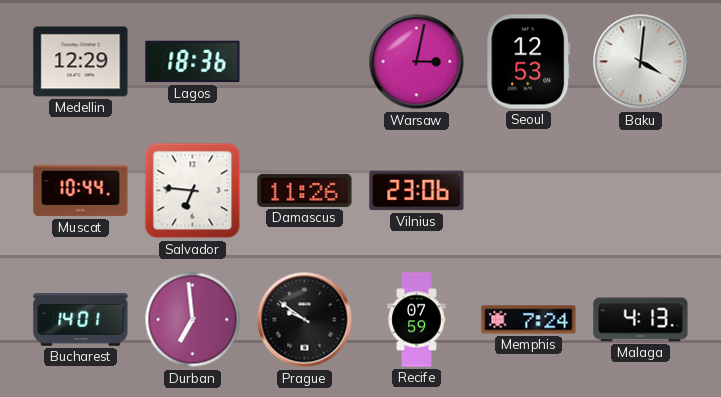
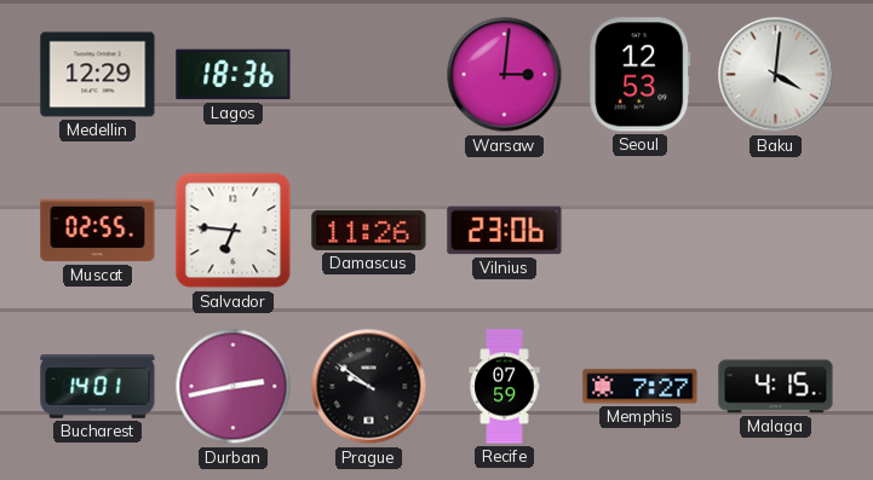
Warsaw: 3:02 -> 3:01
Muscat: 10:44 -> 02:55
Durban: 6:59 -> 2:43
Memphis: 7:24 -> 7:27
Malaga: 4:13 -> 4:15
